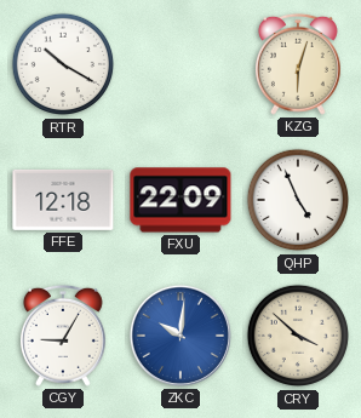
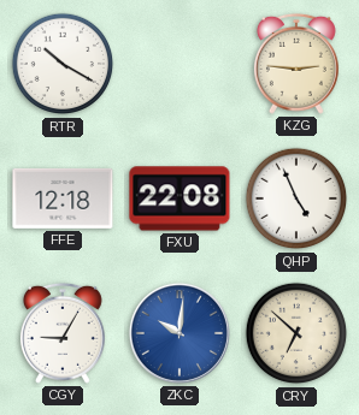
KZG: 6:03 -> 2:46
FXU: 22:09 -> 22:08
CRY: 3:52 -> 6:52
